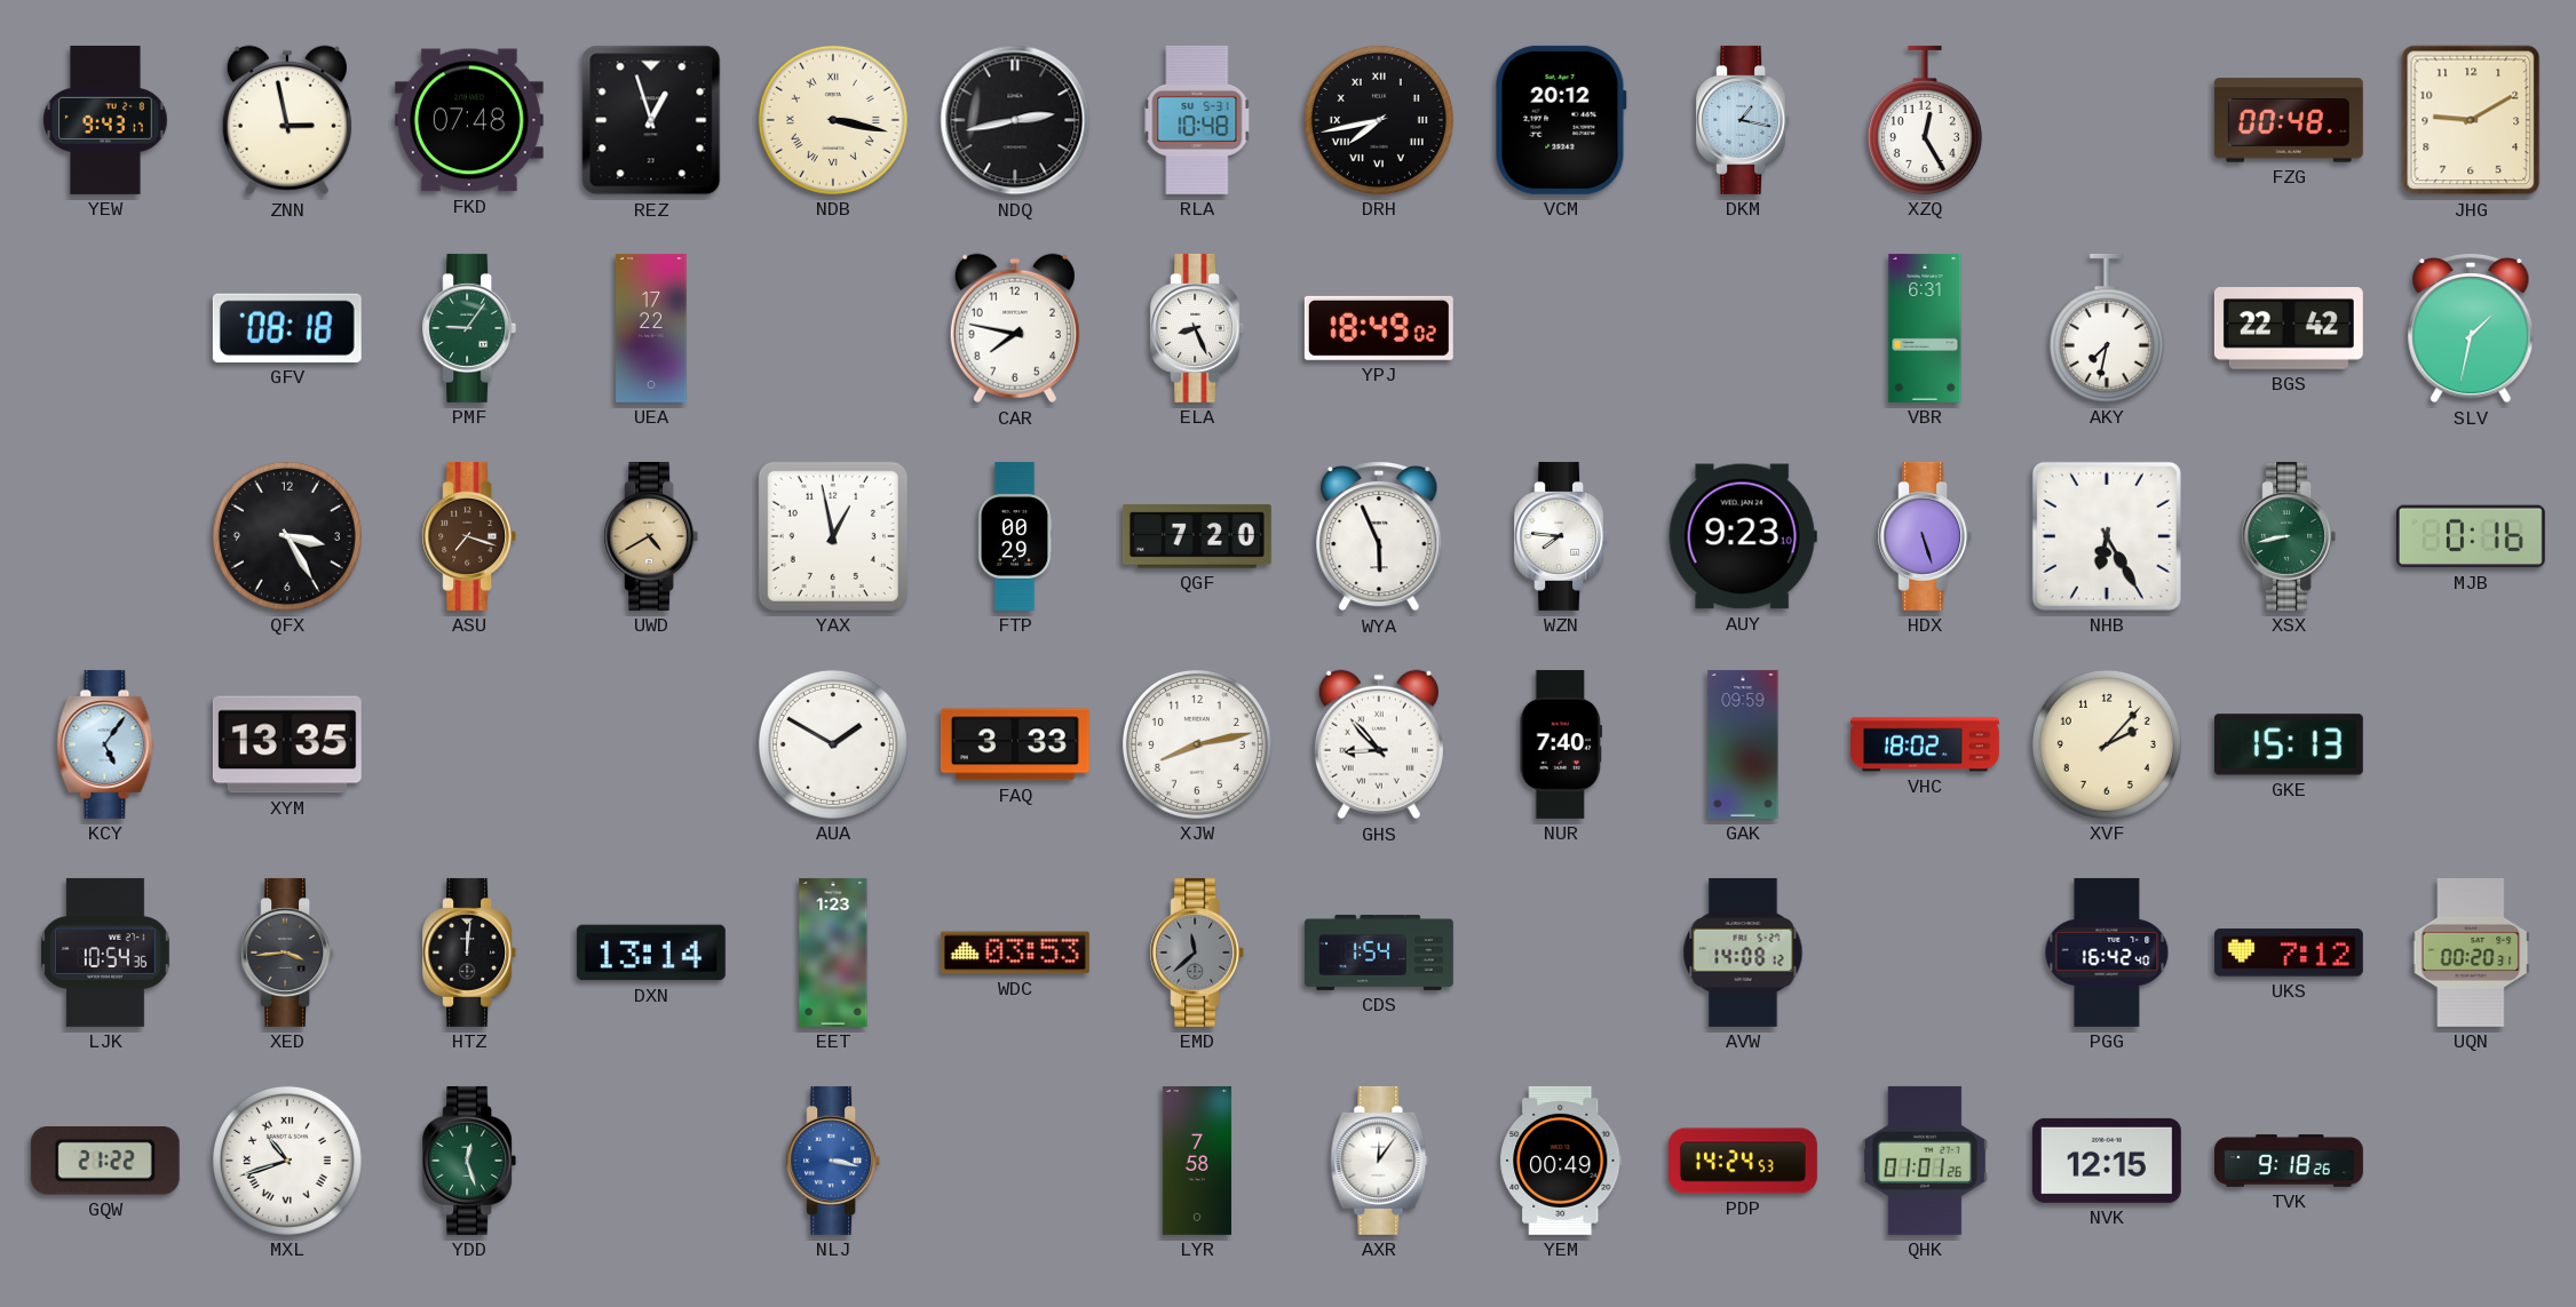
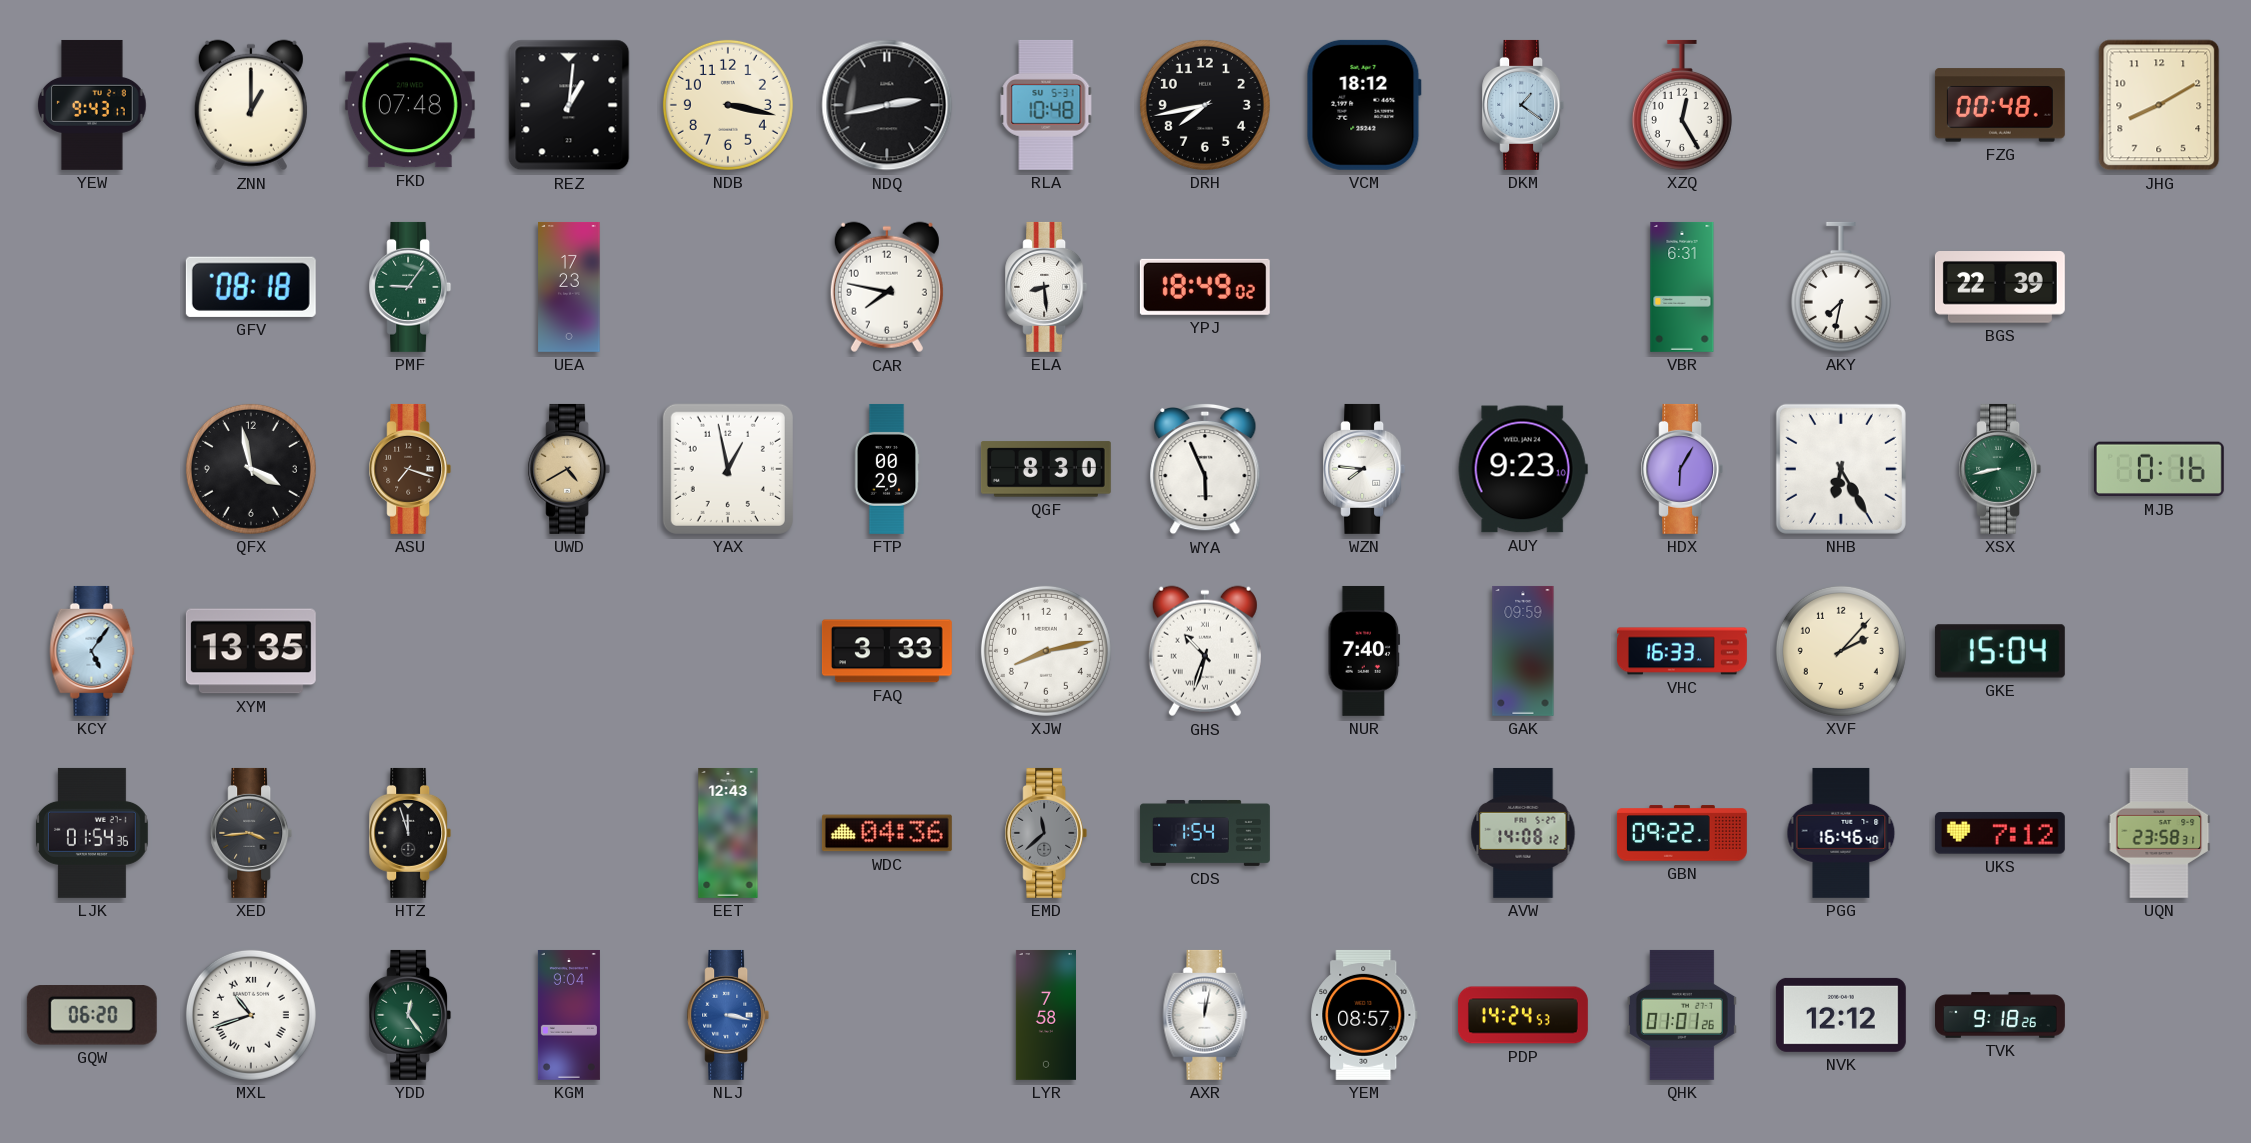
ZNN: 2:58 -> 1:00
REZ: 12:57 -> 1:01
NDB numerals: Roman -> Arabic
DRH numerals: Roman -> Arabic
VCM: 20:12 -> 18:12
DKM: 1:17 -> 1:21
JHG: 9:10 -> 8:10
UEA: 17:22 -> 17:23
ELA: 8:26 -> 8:29
BGS: 22:42 -> 22:39
SLV: 1:32 -> none
QFX: 3:25 -> 3:58
QGF: 7:20 -> 8:30
HDX: 5:27 -> 6:05
AUA: 1:50 -> none
GHS: 8:53 -> 10:33
VHC: 18:02 -> 16:33
GKE: 15:13 -> 15:04
LJK: 10:54 -> 01:54
HTZ: 12:01 -> 11:57
DXN: 13:14 -> none
EET: 1:23 -> 12:43
WDC: 03:53 -> 04:36
GBN: none -> 09:22
PGG: 16:42 -> 16:46
UQN: 00:20 -> 23:58
GQW: 21:22 -> 06:20
YDD: 12:27 -> 12:24
KGM: none -> 9:04
AXR: 12:06 -> 12:02
YEM: 00:49 -> 08:57
NVK: 12:15 -> 12:12
